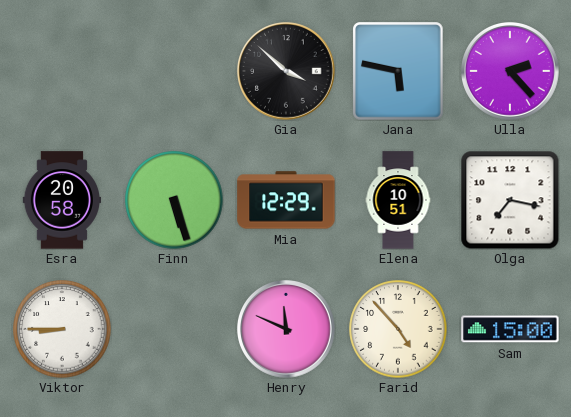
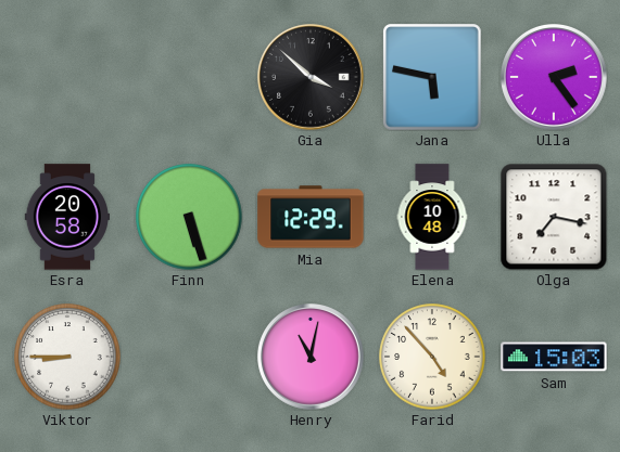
Ulla: 2:23 -> 2:24
Elena: 10:51 -> 10:48
Henry: 11:49 -> 11:02
Sam: 15:00 -> 15:03
